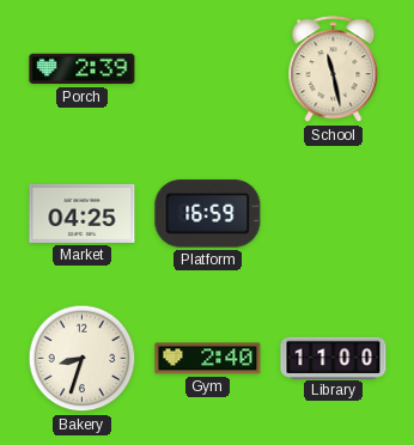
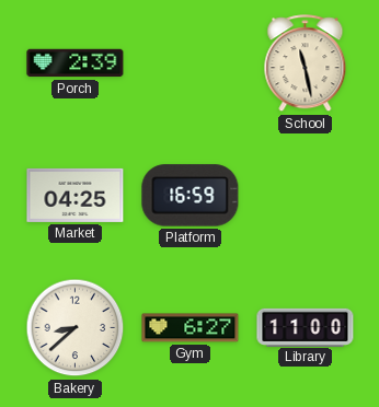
Bakery: 8:33 -> 8:38
Gym: 2:40 -> 6:27
